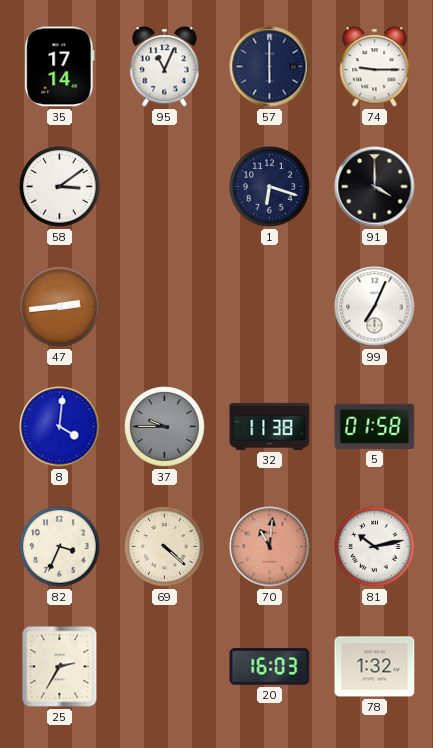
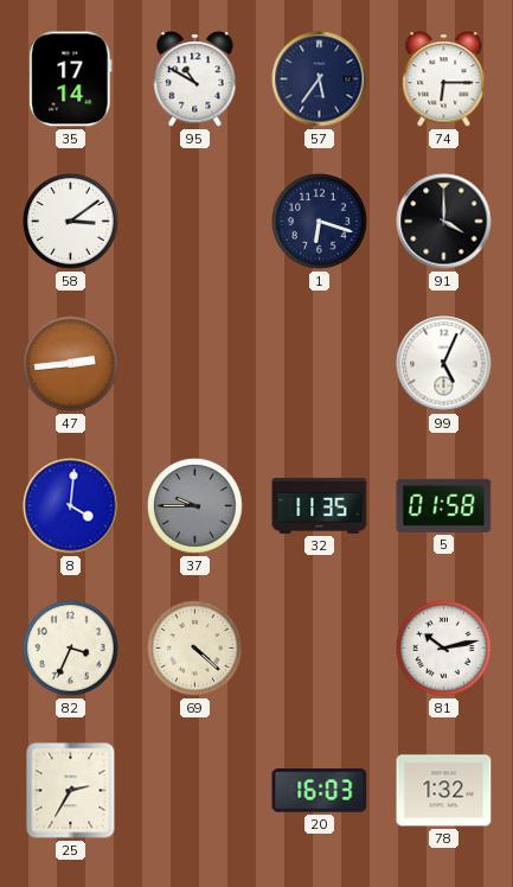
95: 11:04 -> 10:50
57: 6:00 -> 5:36
74: 9:15 -> 6:15
99: 7:04 -> 5:04
32: 11:38 -> 11:35
70: 11:01 -> none
